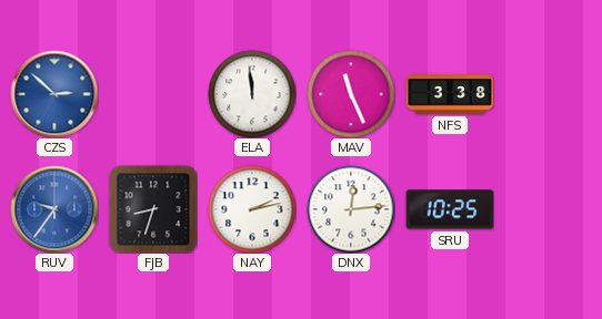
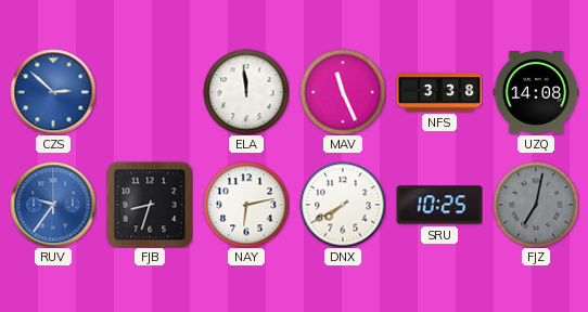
UZQ: none -> 14:08
NAY: 2:13 -> 6:13
DNX: 12:14 -> 7:40
FJZ: none -> 7:02
